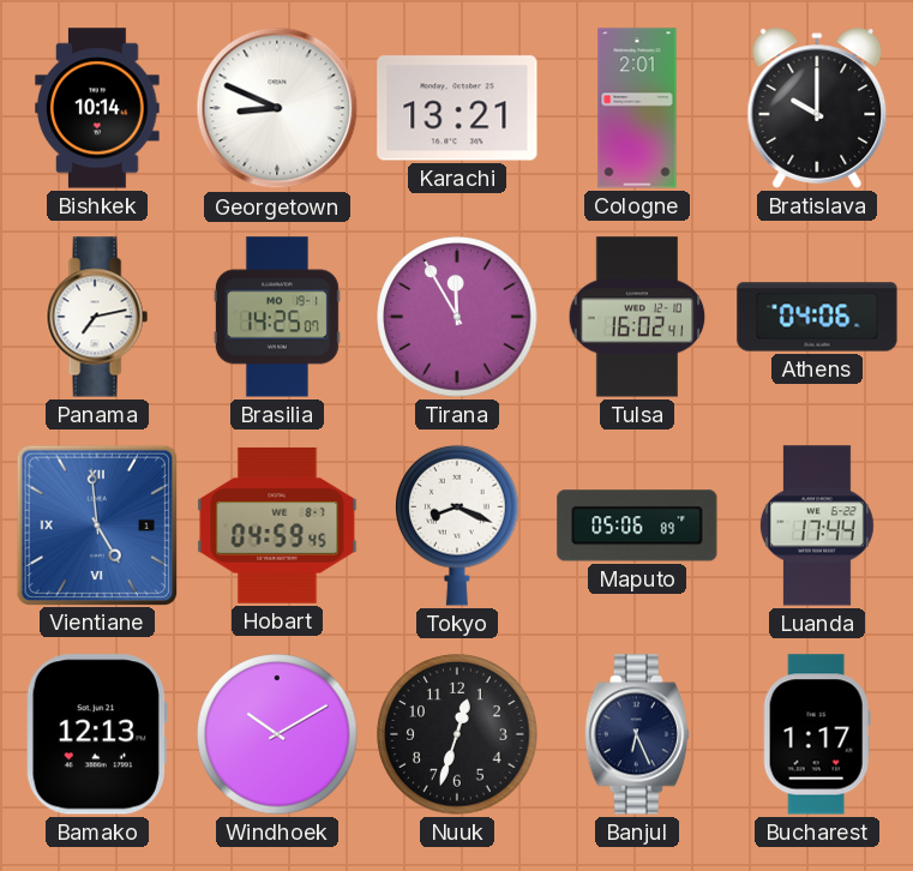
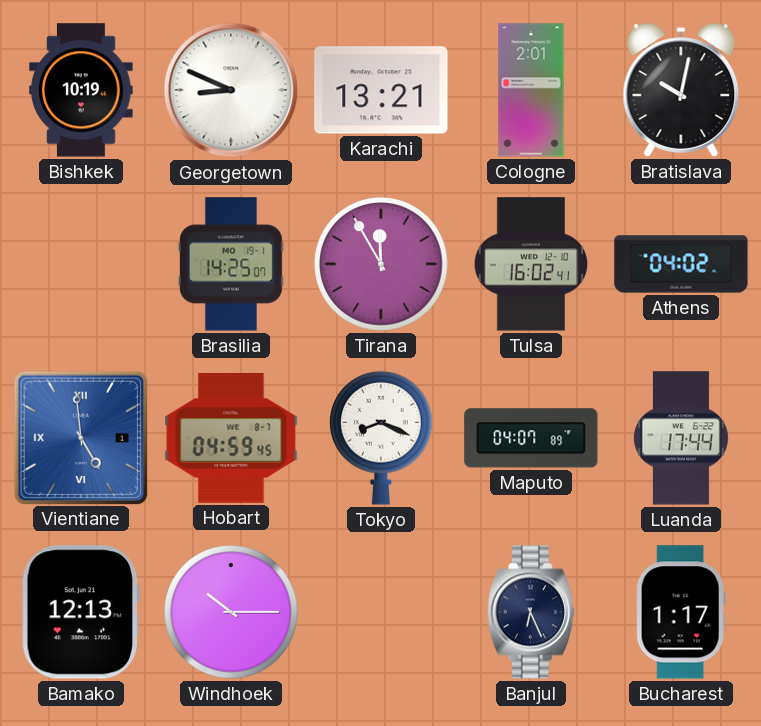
Bishkek: 10:14 -> 10:19
Bratislava: 10:00 -> 10:02
Panama: 7:13 -> none
Athens: 04:06 -> 04:02
Maputo: 05:06 -> 04:07
Windhoek: 10:10 -> 10:15
Nuuk: 12:33 -> none
